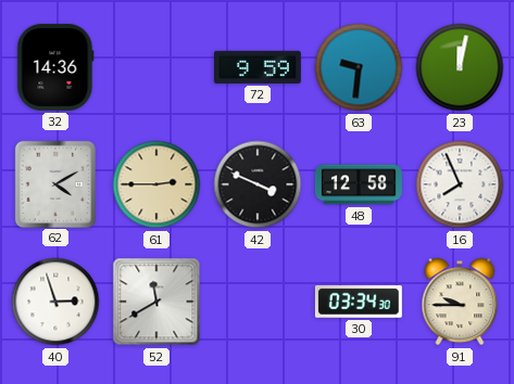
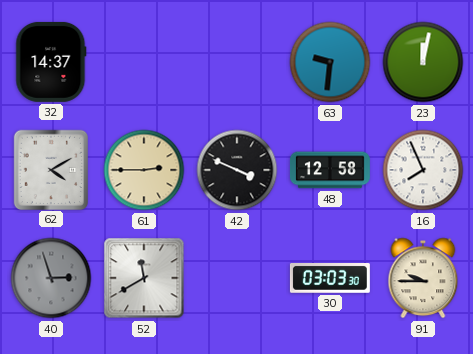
32: 14:36 -> 14:37
72: 9:59 -> none
40 dial: white -> grey
30: 03:34 -> 03:03
